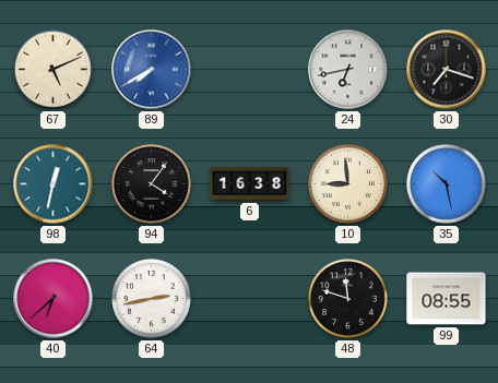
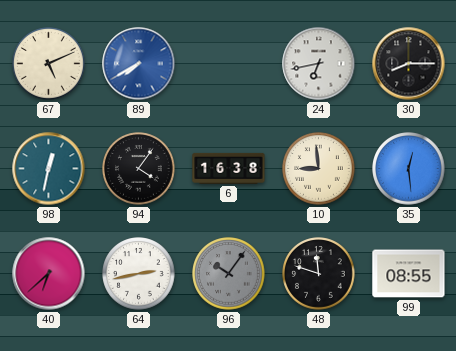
30: 7:18 -> 8:15
35: 10:28 -> 12:29
96: none -> 10:06
